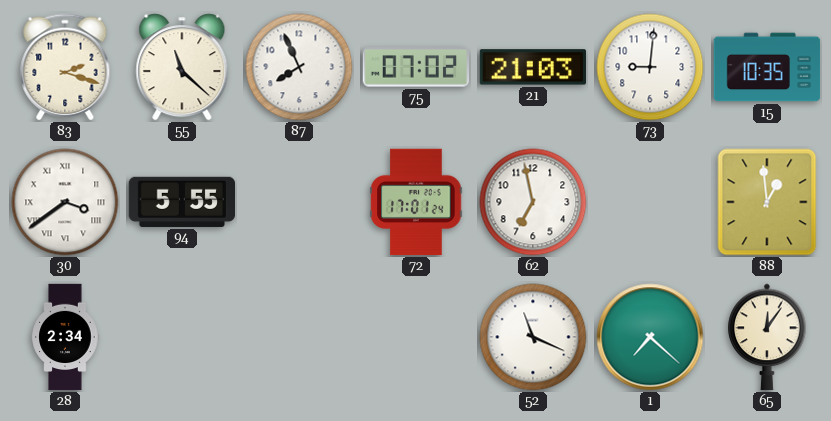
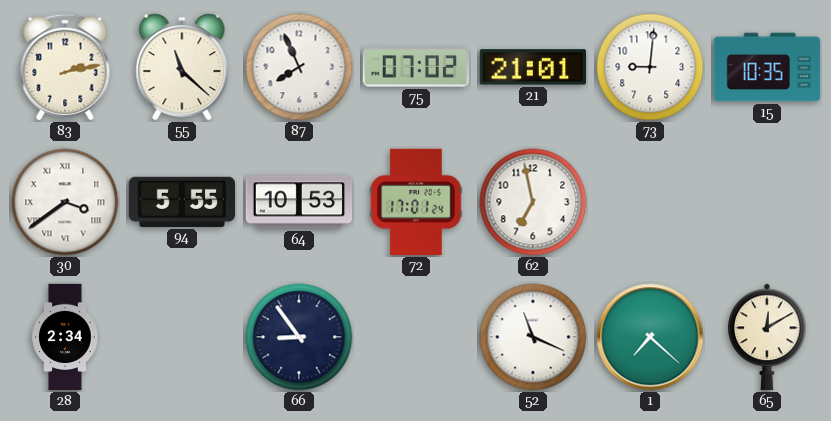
83: 2:18 -> 2:13
21: 21:03 -> 21:01
64: none -> 10:53
88: 12:59 -> none
66: none -> 8:54
65: 12:06 -> 12:10
